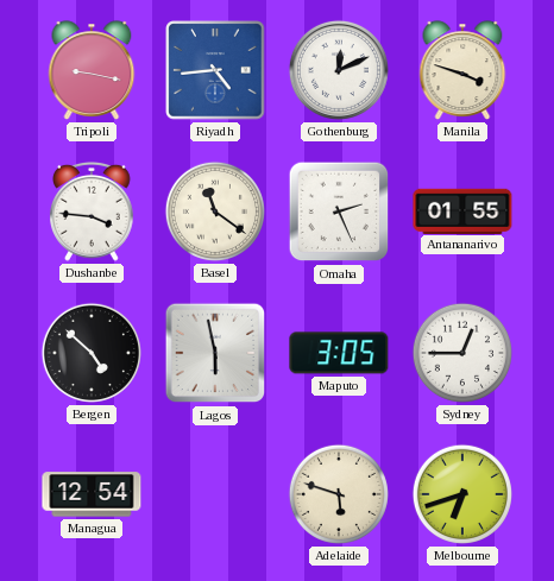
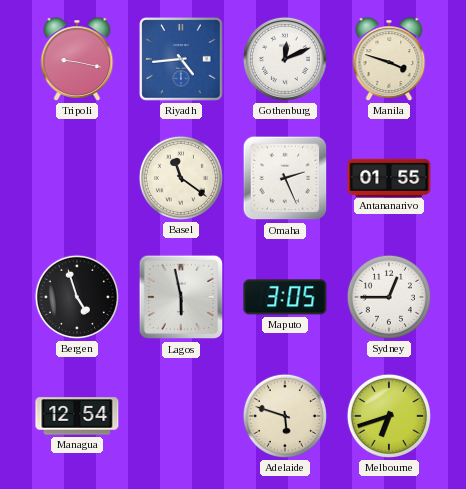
Dushanbe: 3:46 -> none
Bergen: 4:52 -> 4:57
